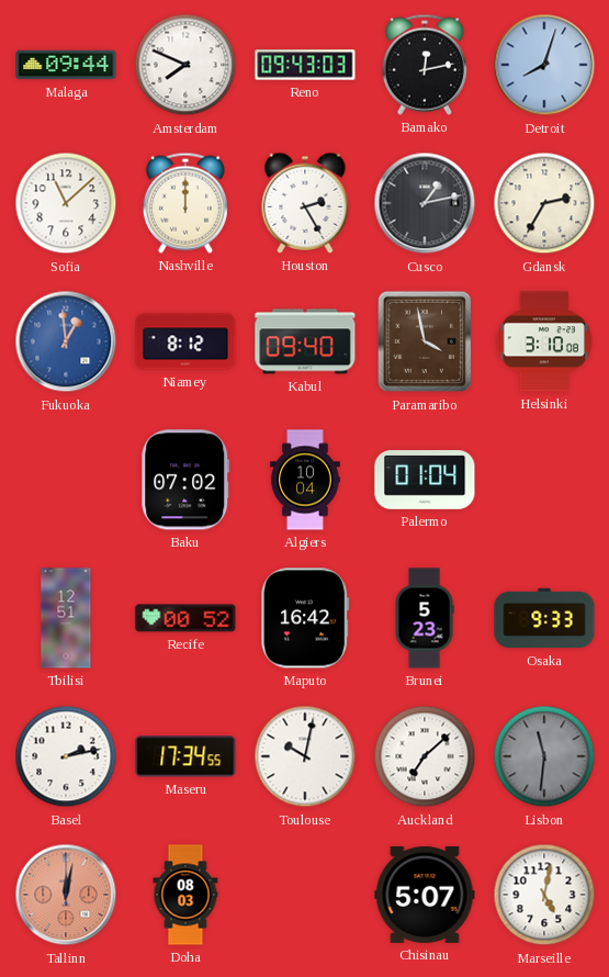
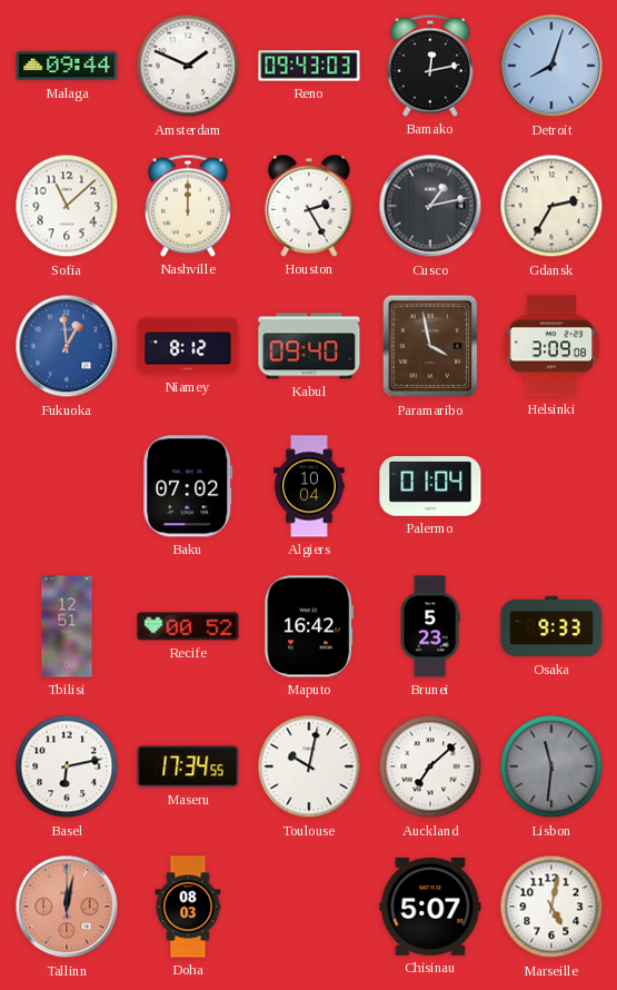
Amsterdam: 7:49 -> 1:49
Helsinki: 3:10 -> 3:09
Basel: 2:13 -> 6:13
